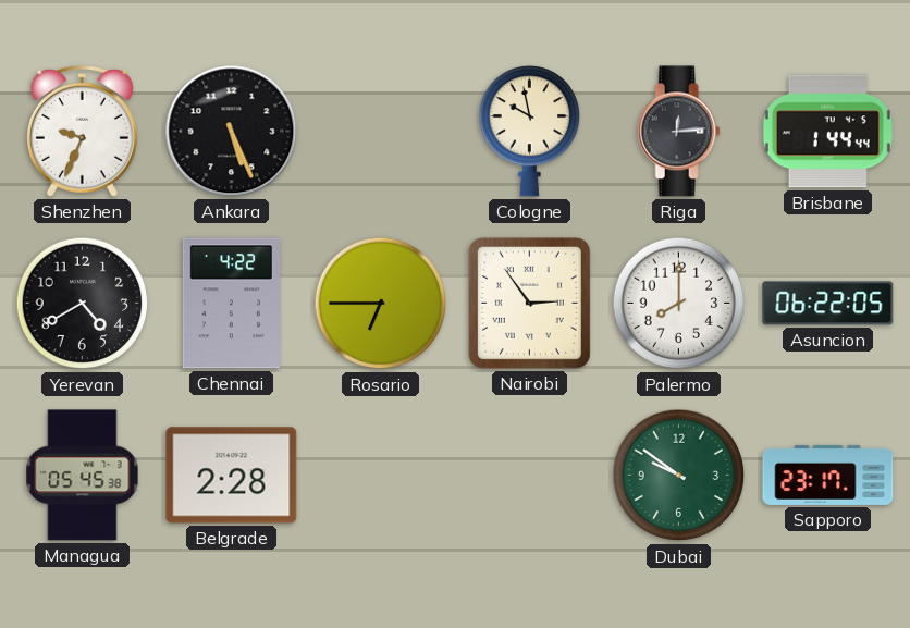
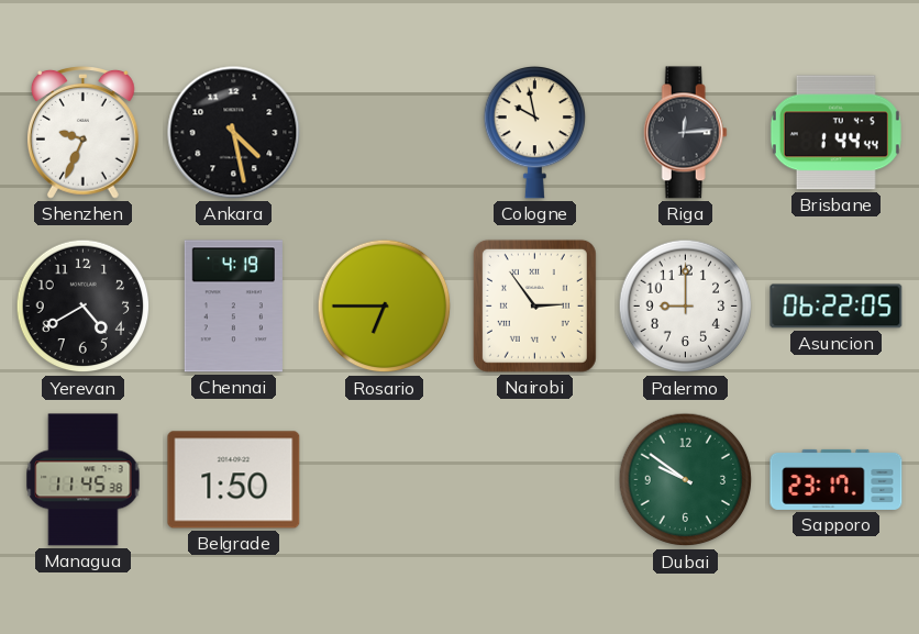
Ankara: 5:26 -> 4:28
Chennai: 4:22 -> 4:19
Palermo: 8:00 -> 9:00
Managua: 05:45 -> 11:45
Belgrade: 2:28 -> 1:50
